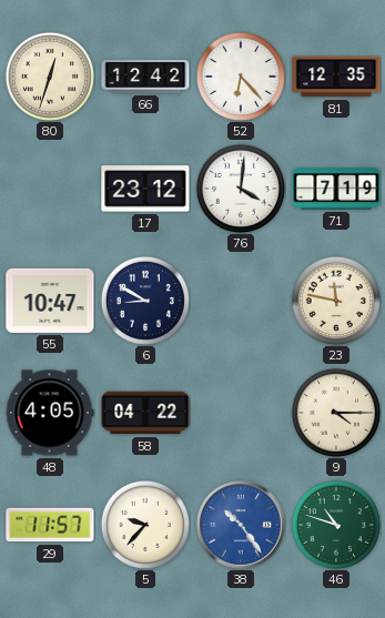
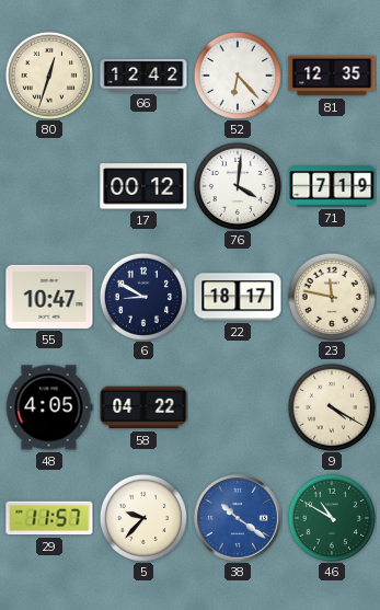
17: 23:12 -> 00:12
22: none -> 18:17
9: 4:15 -> 4:20
38: 10:24 -> 10:21
46: 10:48 -> 10:50
